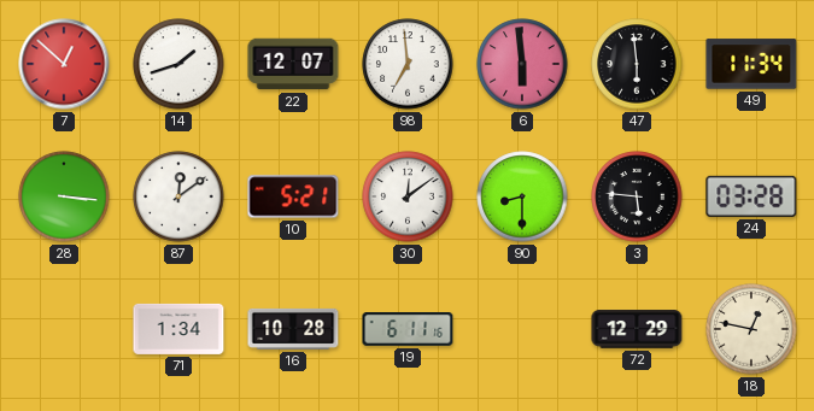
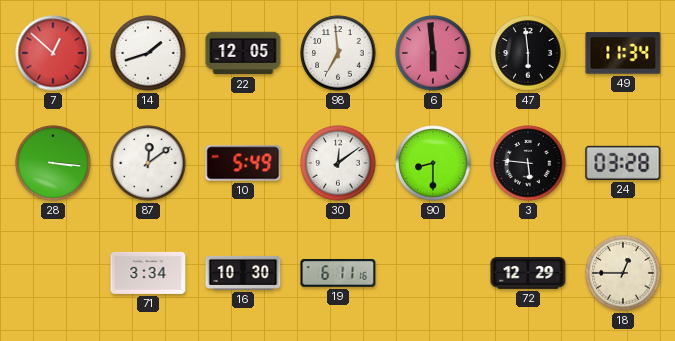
22: 12:07 -> 12:05
10: 5:21 -> 5:49
71: 1:34 -> 3:34
16: 10:28 -> 10:30
18: 12:47 -> 12:45
